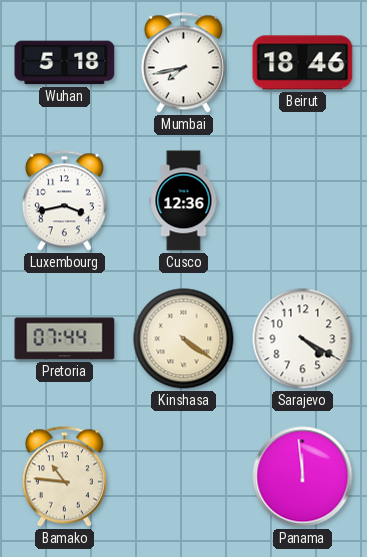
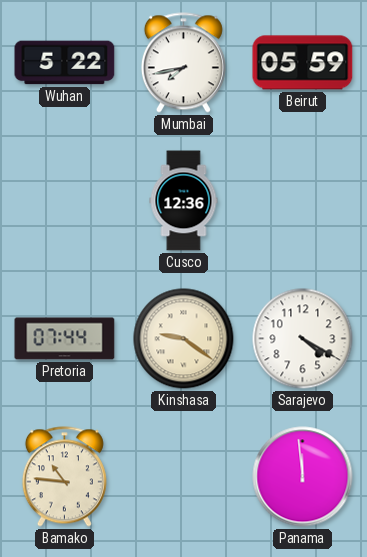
Wuhan: 5:18 -> 5:22
Beirut: 18:46 -> 05:59
Luxembourg: 3:43 -> none
Kinshasa: 4:21 -> 9:21
